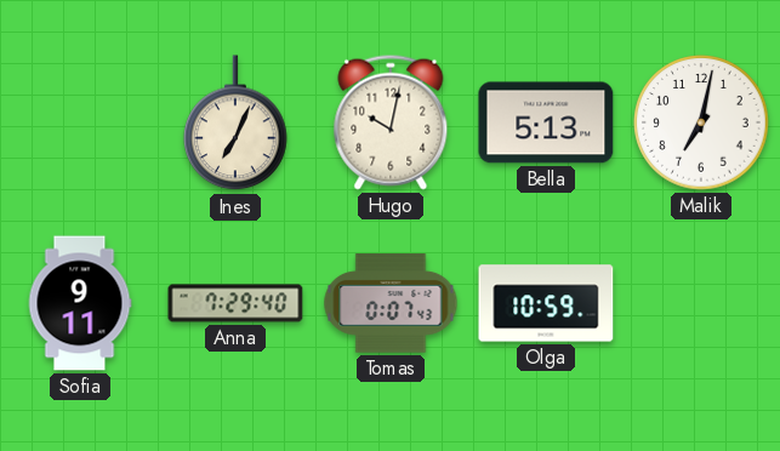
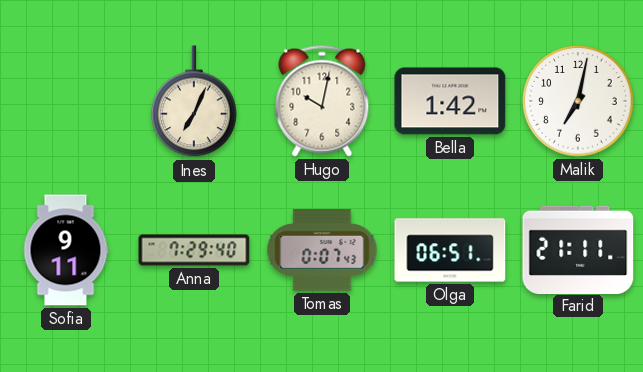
Bella: 5:13 -> 1:42
Olga: 10:59 -> 06:51
Farid: none -> 21:11
